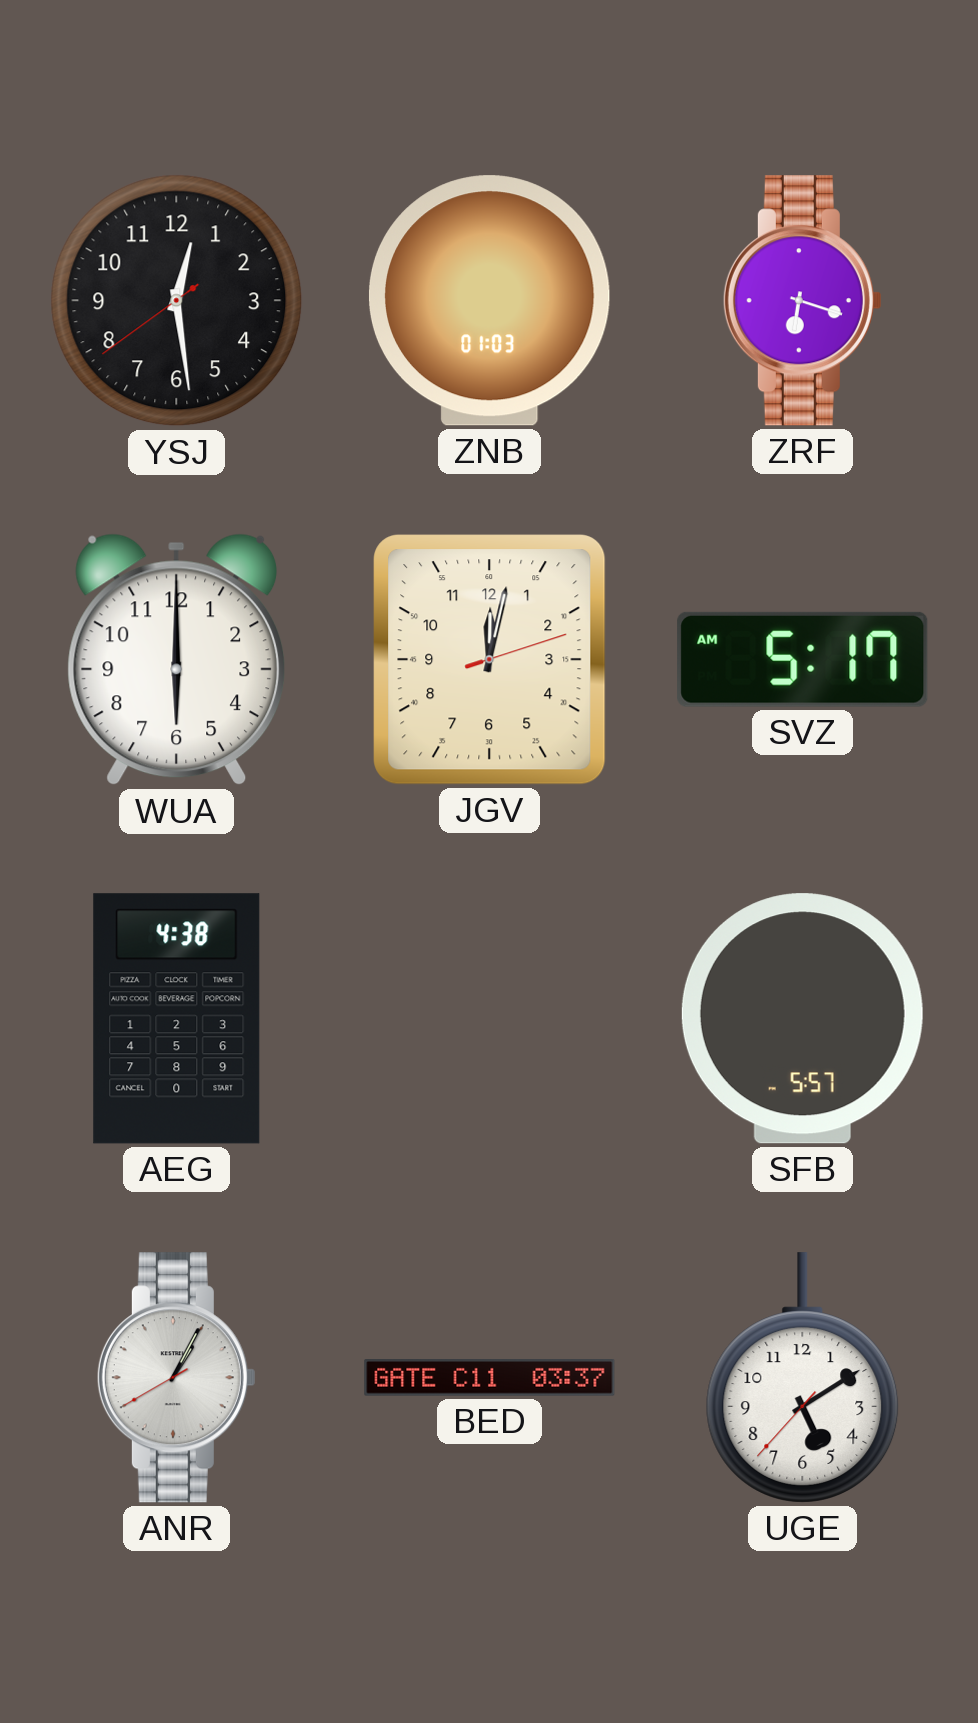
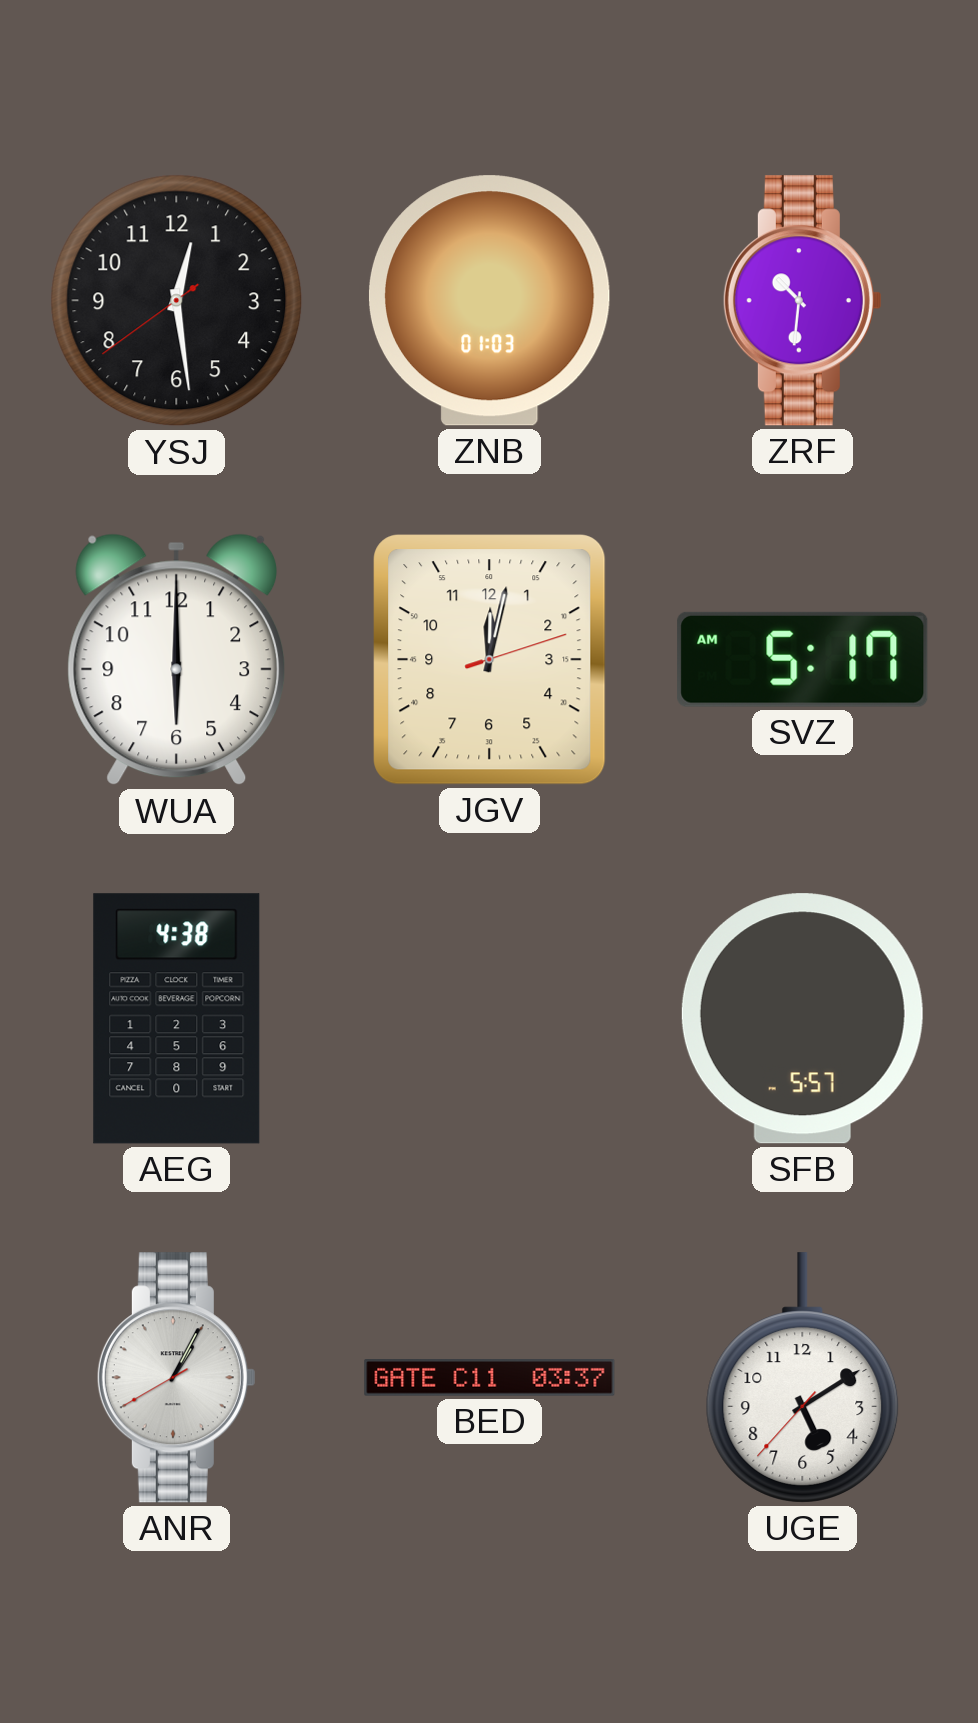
ZRF: 6:18 -> 10:31
